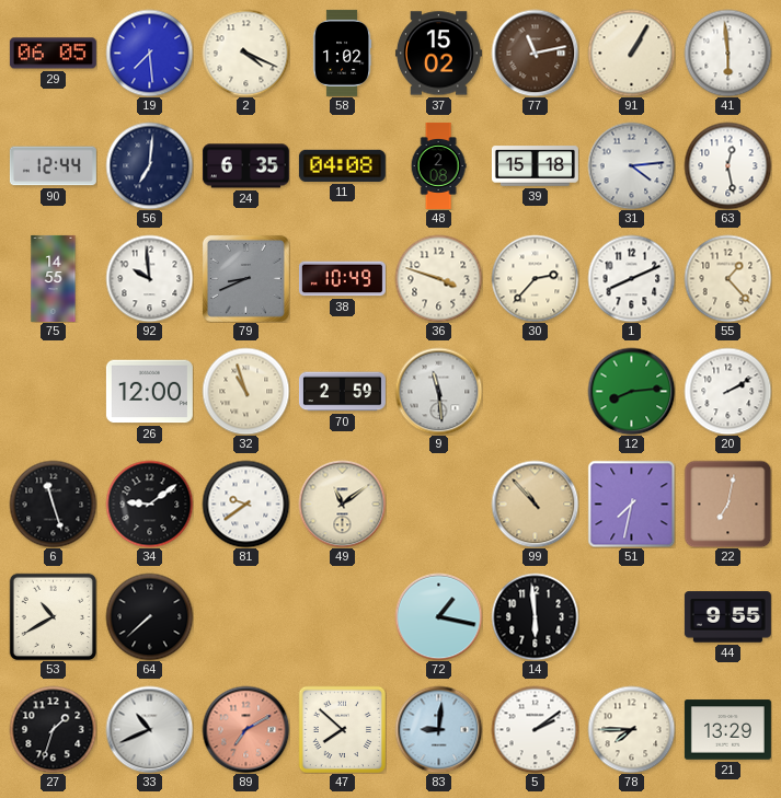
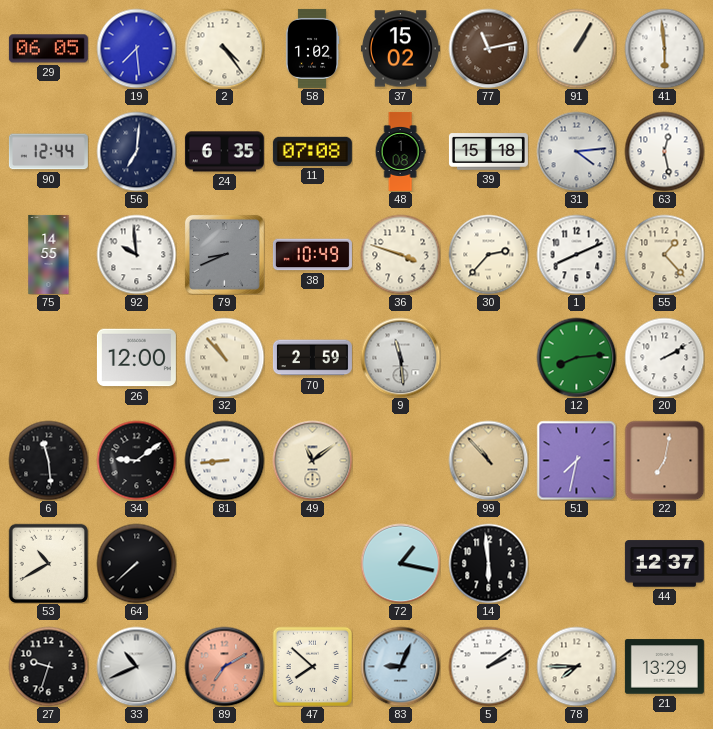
2: 4:19 -> 4:24
11: 04:08 -> 07:08
48: 2:08 -> 1:08
32: 10:57 -> 10:53
6: 11:27 -> 11:29
81: 9:39 -> 8:44
44: 9:55 -> 12:37
27: 1:33 -> 9:33
83: 9:01 -> 9:04
